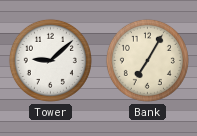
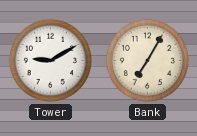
Tower: 9:08 -> 9:10
